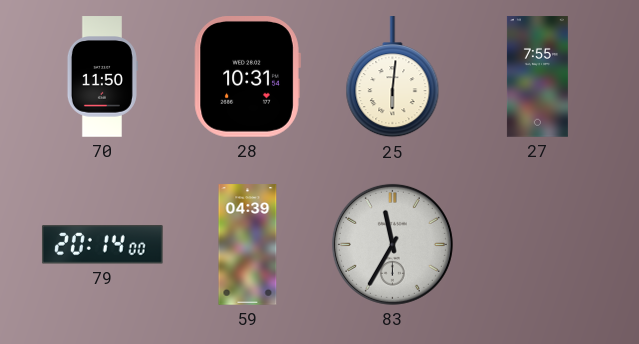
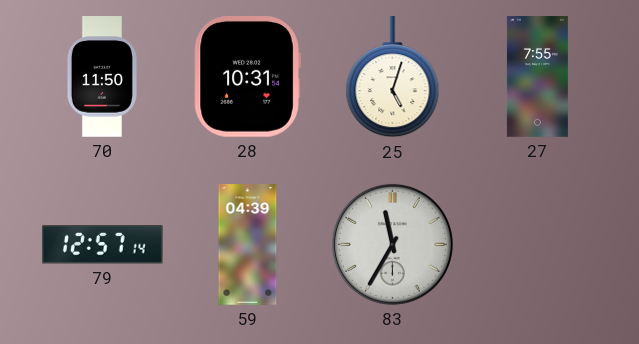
25: 6:01 -> 5:03
79: 20:14 -> 12:57
